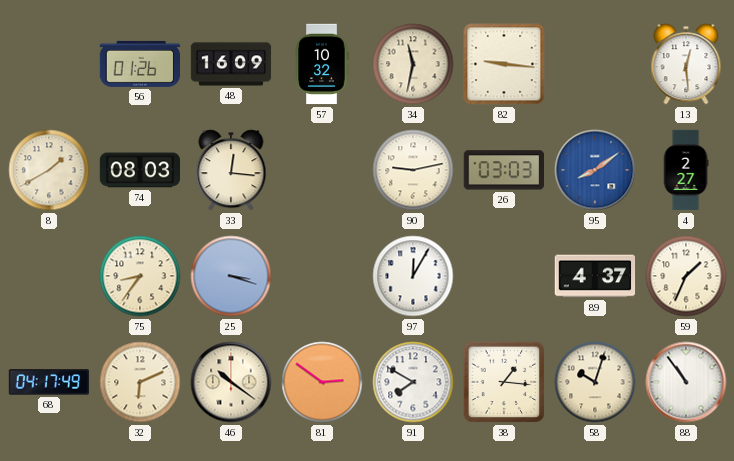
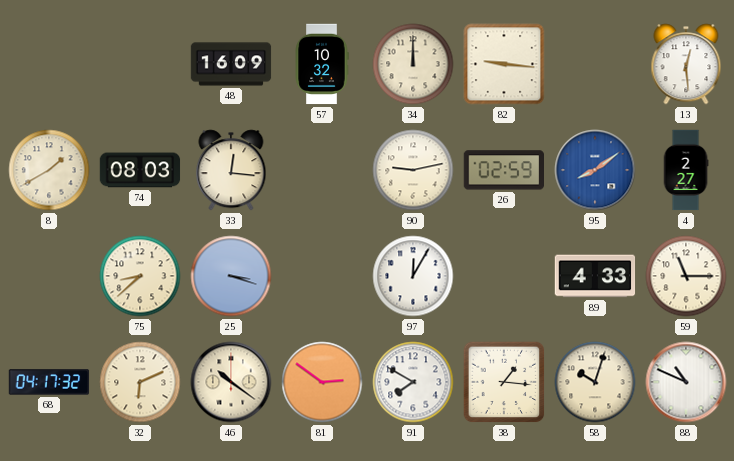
56: 01:26 -> none
34: 11:32 -> 12:00
26: 03:03 -> 02:59
75: 8:36 -> 8:38
89: 4:37 -> 4:33
59: 1:34 -> 11:15
68: 04:17:49 -> 04:17:32
88: 10:54 -> 10:49
